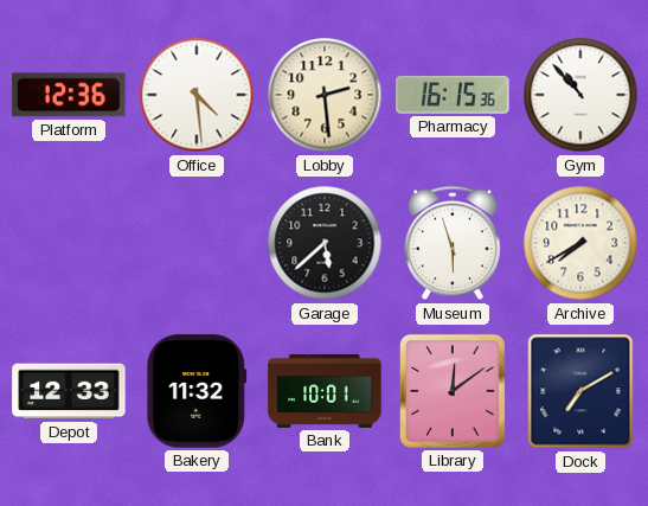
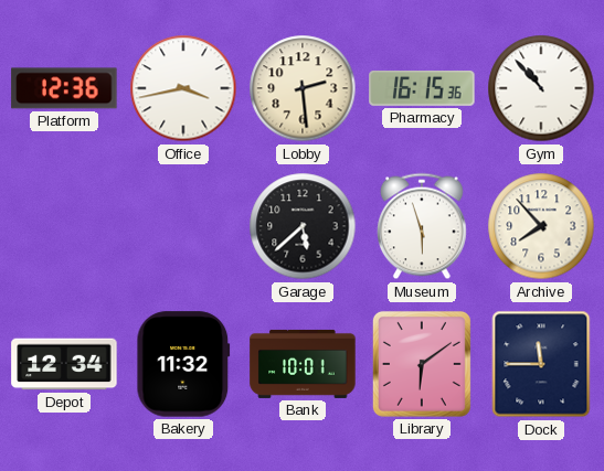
Office: 4:29 -> 3:43
Archive: 7:40 -> 7:53
Depot: 12:33 -> 12:34
Library: 12:09 -> 6:09
Dock: 7:10 -> 11:45
